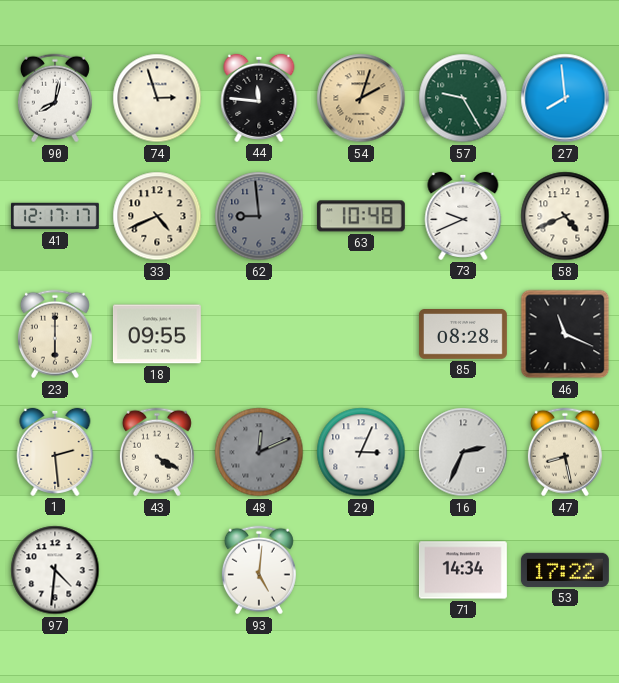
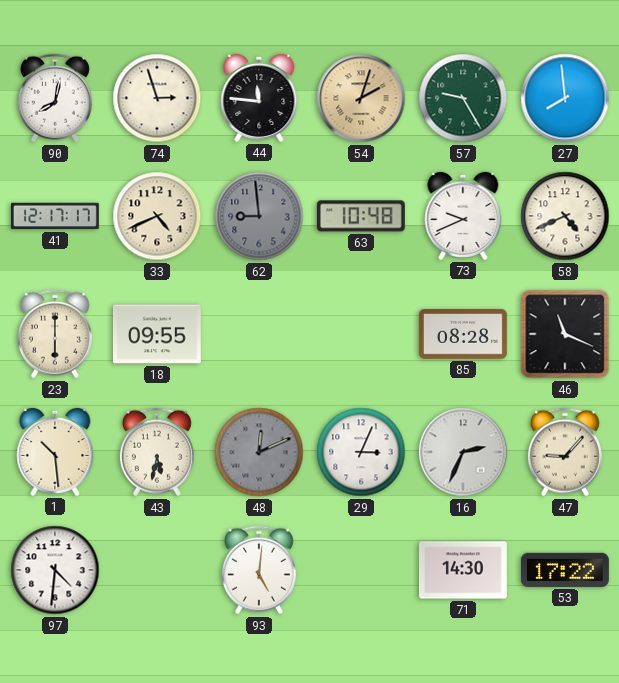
1: 2:29 -> 10:29
43: 4:20 -> 5:32
47: 8:28 -> 9:07
71: 14:34 -> 14:30
